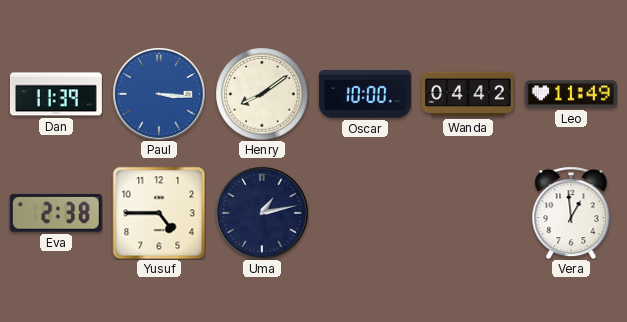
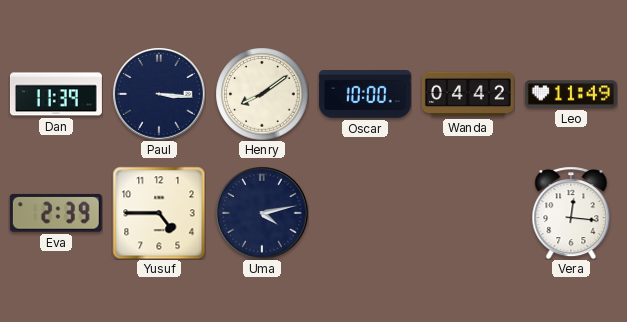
Paul dial: blue -> navy
Eva: 2:38 -> 2:39
Uma: 1:13 -> 4:13
Vera: 12:59 -> 12:16
